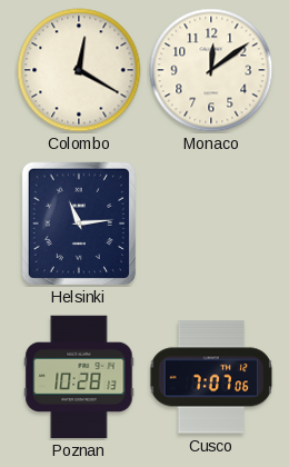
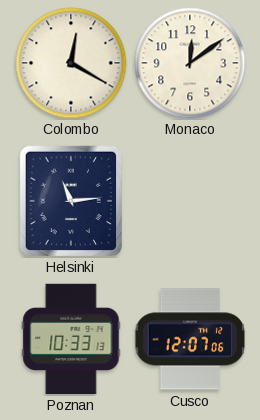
Poznan: 10:28 -> 10:33
Cusco: 7:07 -> 12:07
